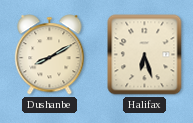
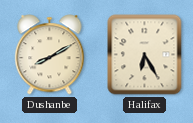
Halifax: 6:27 -> 6:25
